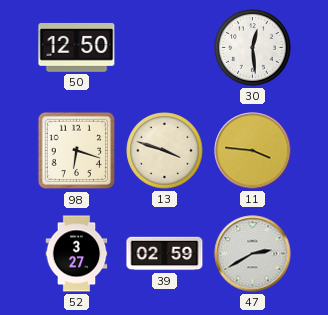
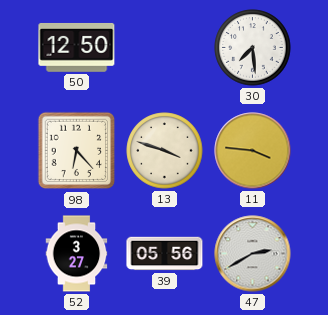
30: 12:29 -> 7:29
98: 6:18 -> 6:23
39: 02:59 -> 05:56
